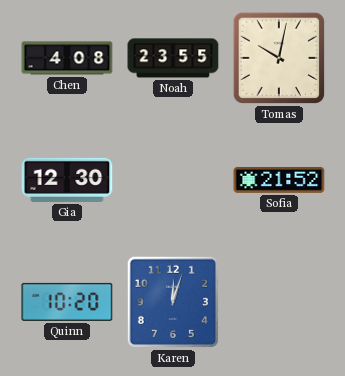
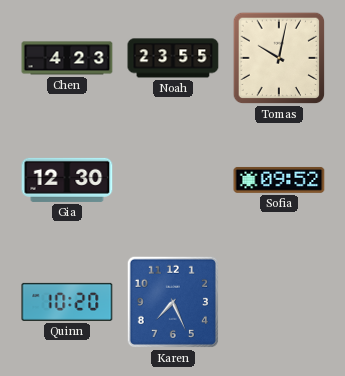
Chen: 4:08 -> 4:23
Sofia: 21:52 -> 09:52
Karen: 12:03 -> 7:26
